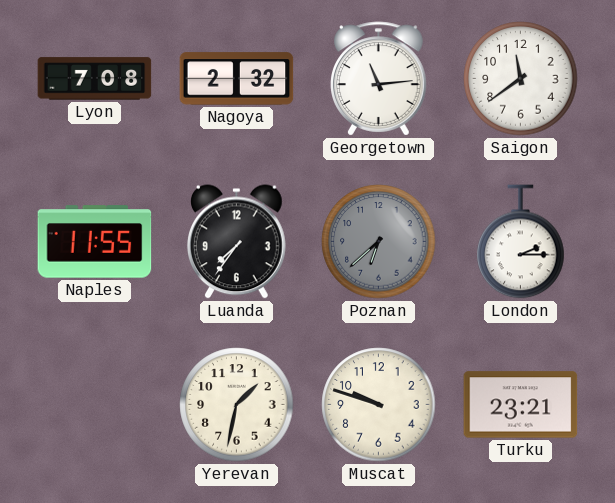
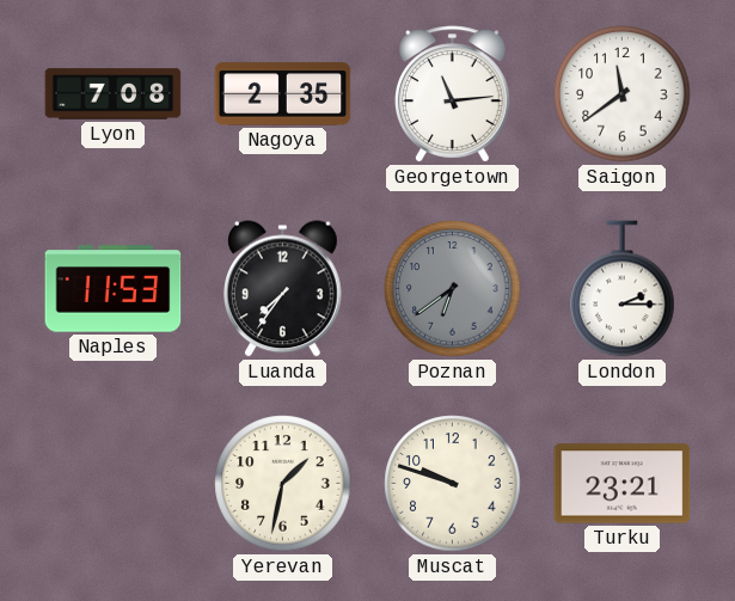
Nagoya: 2:32 -> 2:35
Naples: 11:55 -> 11:53
Poznan: 6:38 -> 6:39
